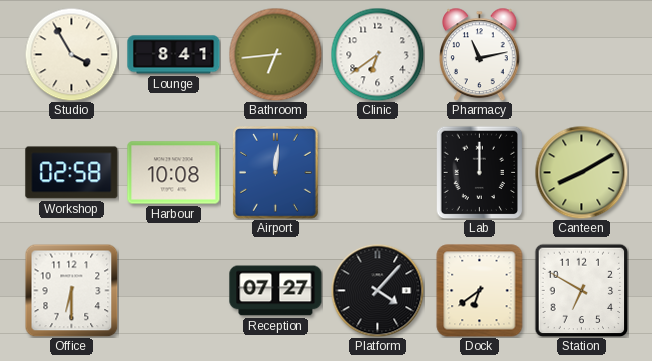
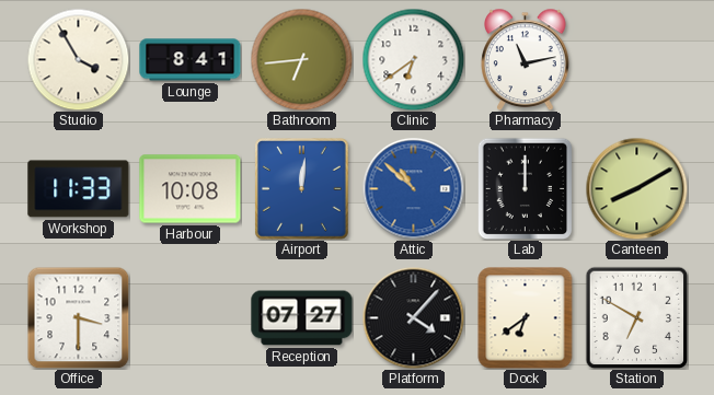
Workshop: 02:58 -> 11:33
Attic: none -> 10:52
Office: 6:30 -> 3:30
